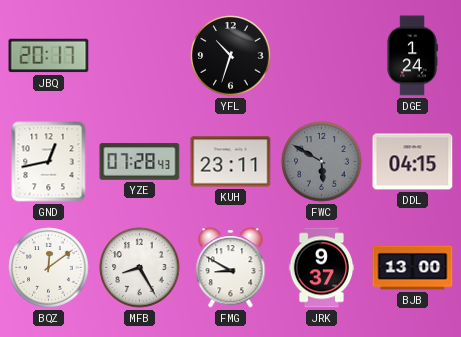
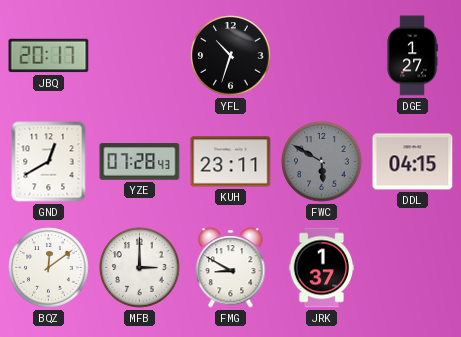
DGE: 1:24 -> 1:27
GND: 12:43 -> 12:40
MFB: 8:25 -> 3:00
JRK: 9:37 -> 1:37
BJB: 13:00 -> none
